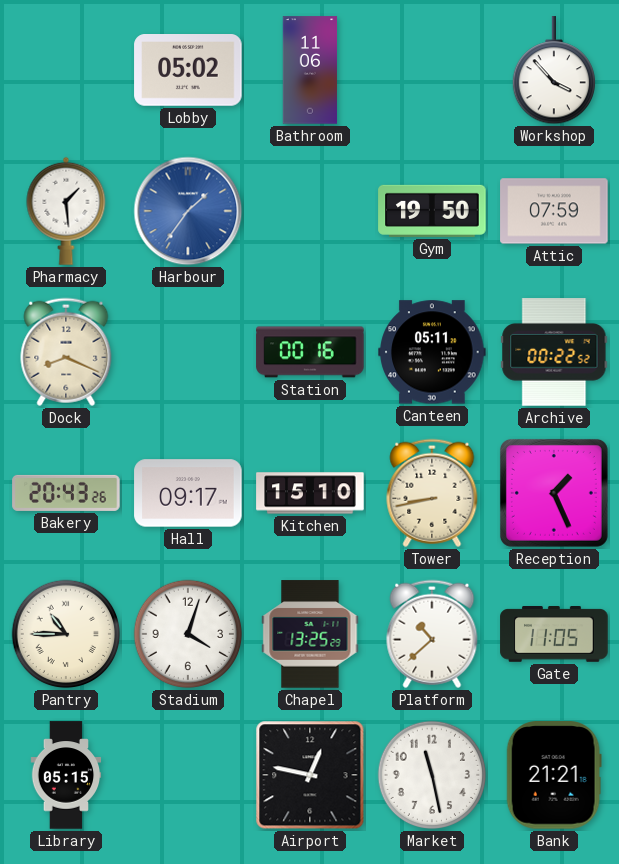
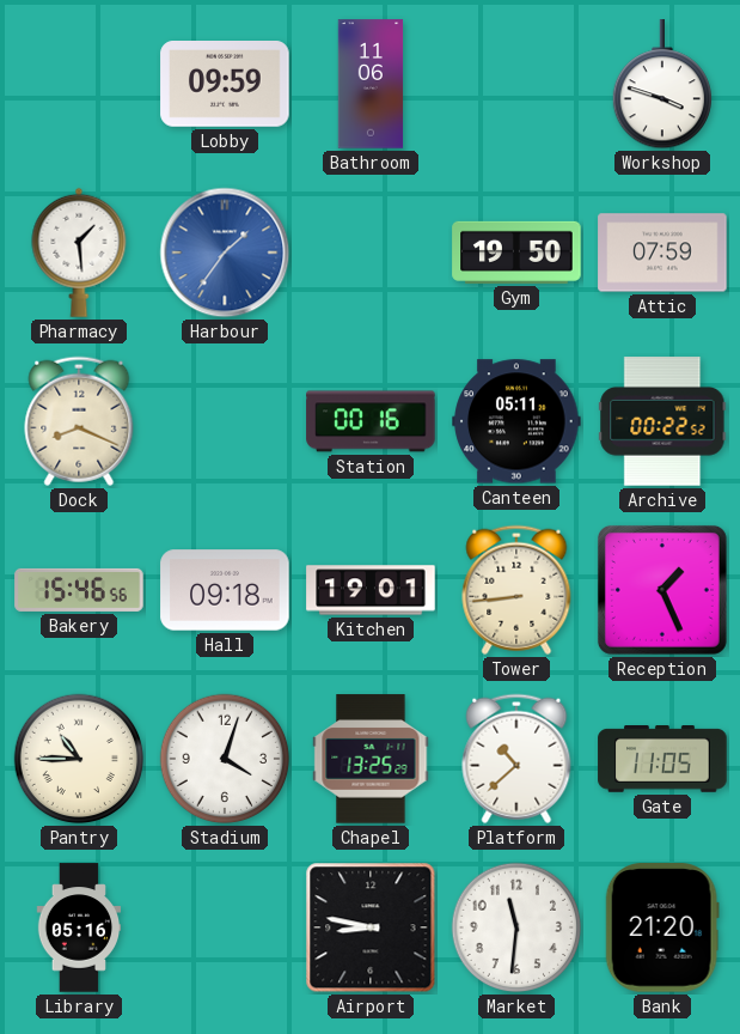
Lobby: 05:02 -> 09:59
Workshop: 3:53 -> 3:48
Bakery: 20:43 -> 15:46
Hall: 09:17 -> 09:18
Kitchen: 15:10 -> 19:01
Tower: 8:43 -> 8:44
Library: 05:15 -> 05:16
Airport: 12:47 -> 8:47
Market: 11:28 -> 11:31
Bank: 21:21 -> 21:20
